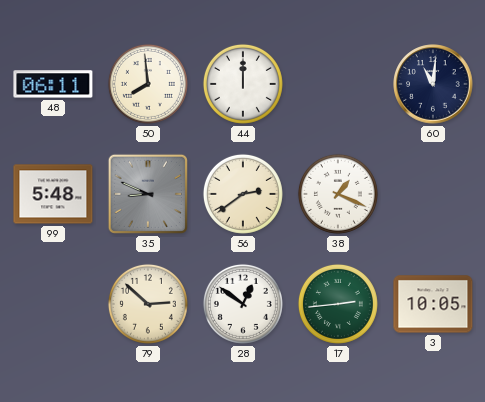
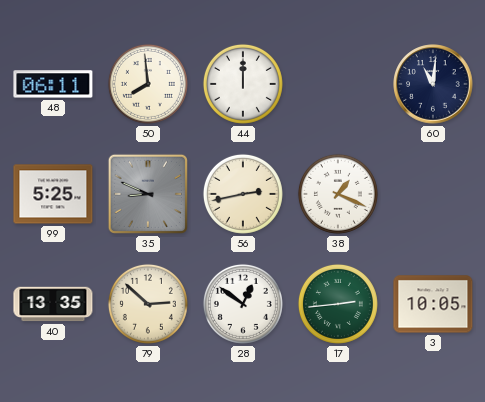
99: 5:48 -> 5:25
56: 2:39 -> 2:43
40: none -> 13:35
